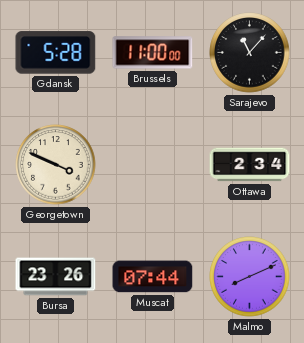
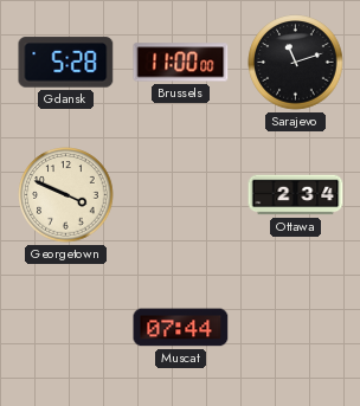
Sarajevo: 11:07 -> 11:12
Bursa: 23:26 -> none
Malmo: 8:11 -> none
